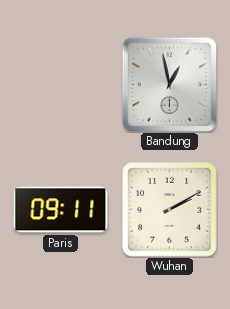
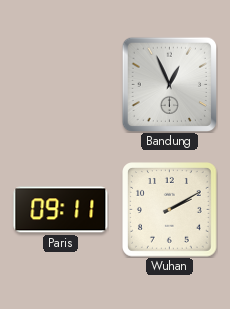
Bandung: 12:58 -> 12:56
